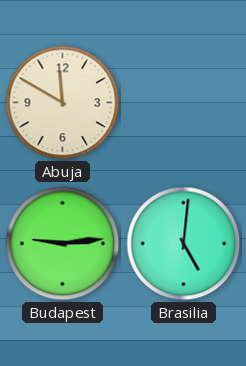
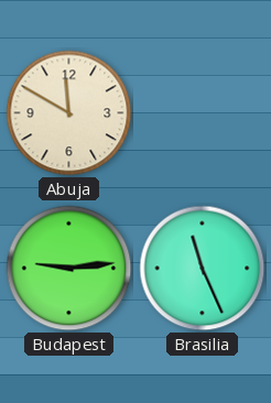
Brasilia: 5:01 -> 11:26
